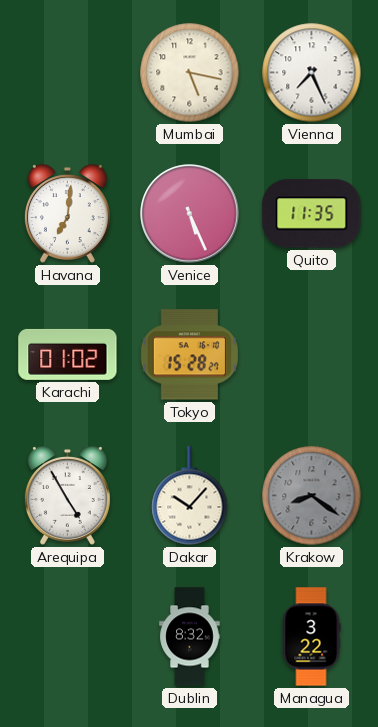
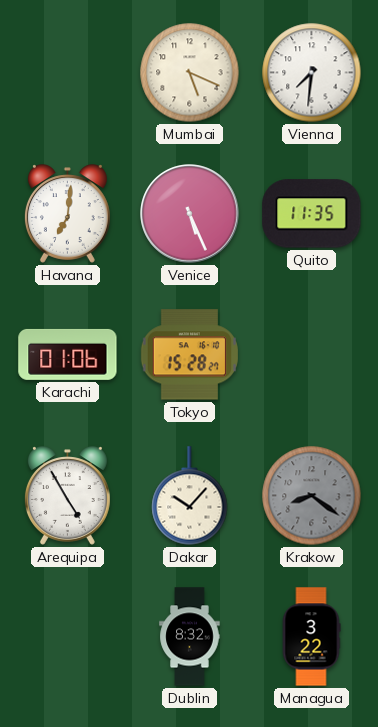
Mumbai: 5:17 -> 5:19
Vienna: 7:26 -> 7:31
Karachi: 01:02 -> 01:06
